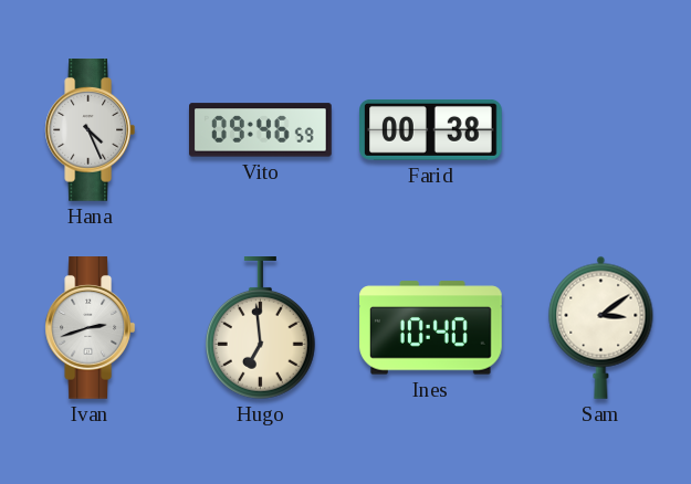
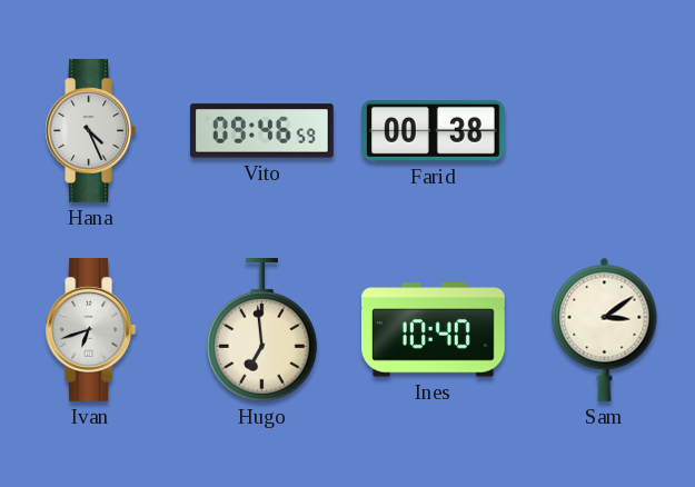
Ivan: 2:42 -> 6:42
